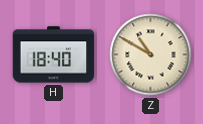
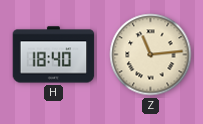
Z: 10:50 -> 11:14
